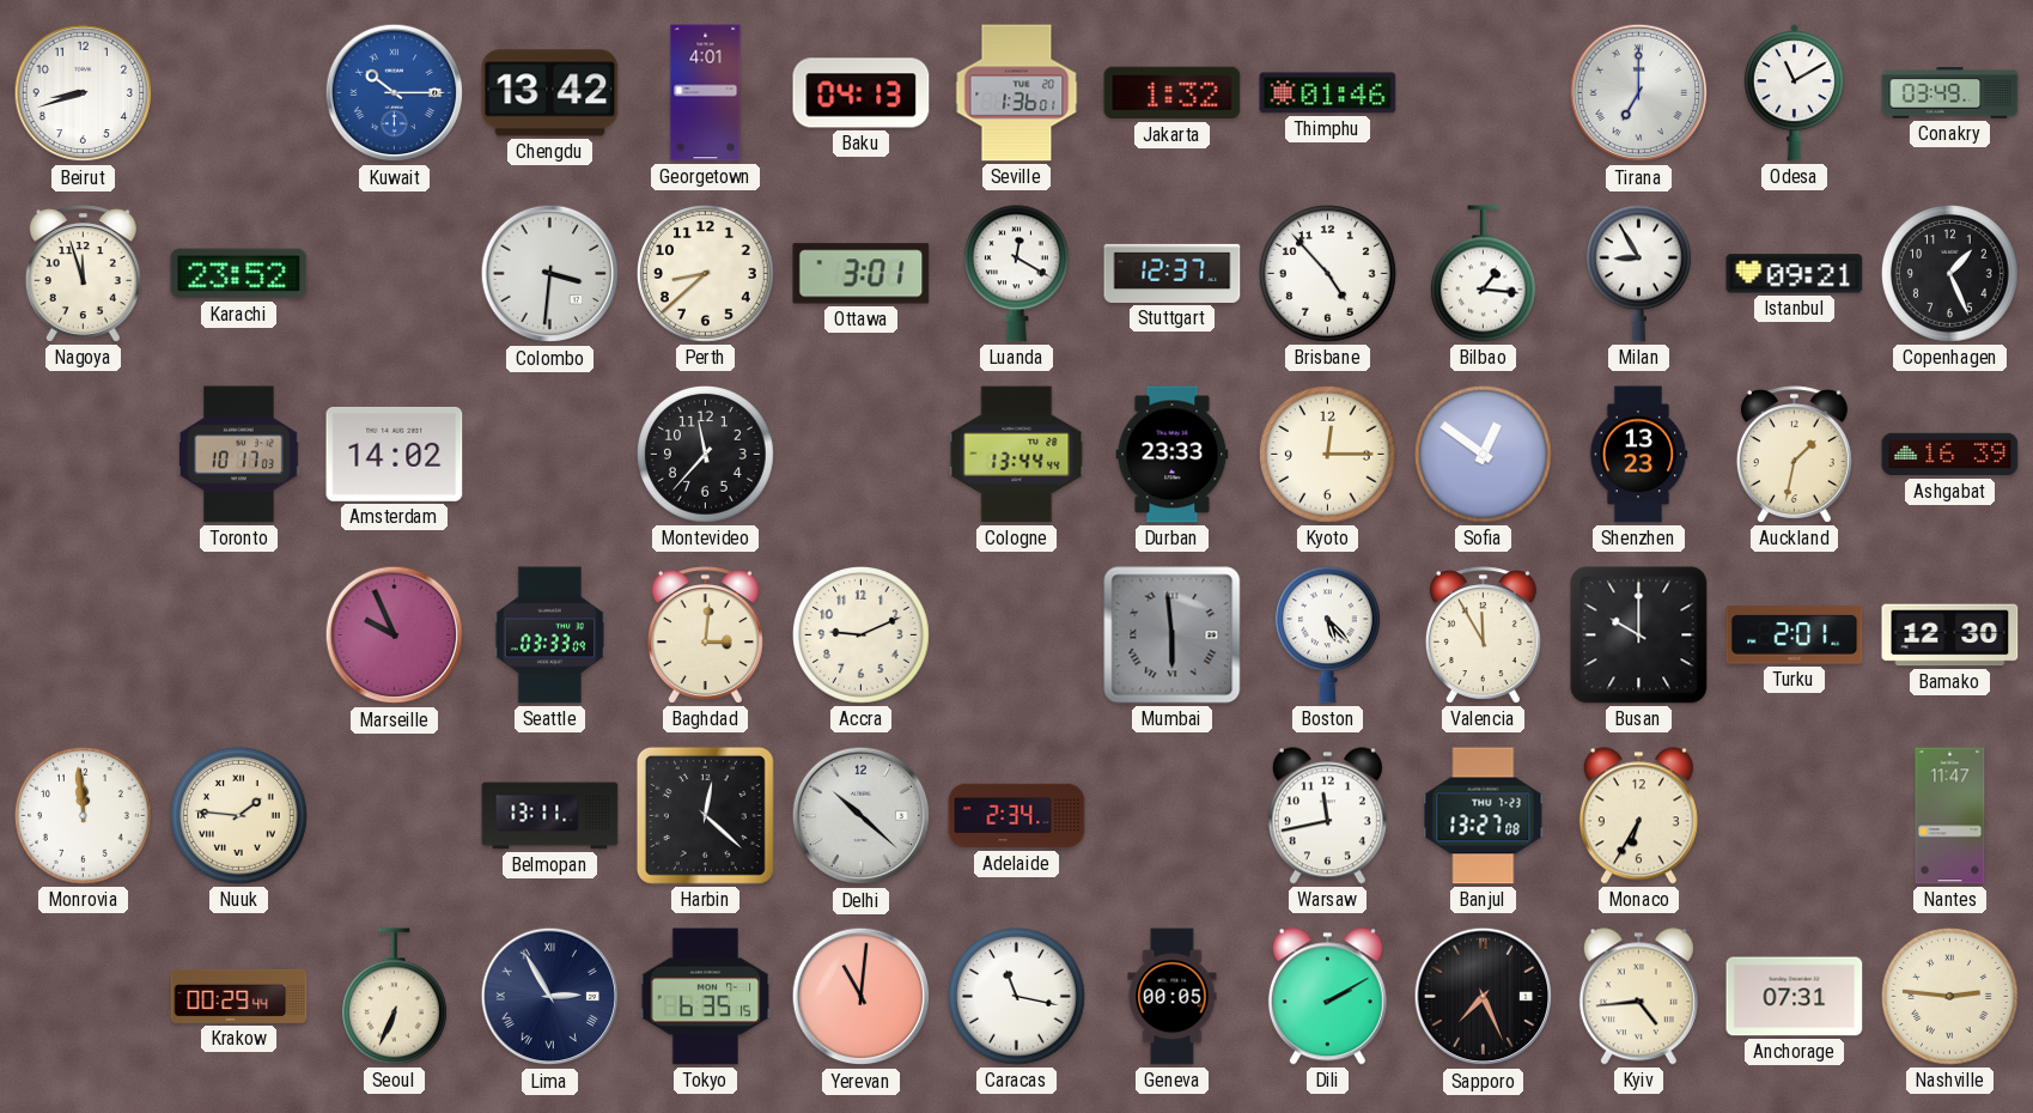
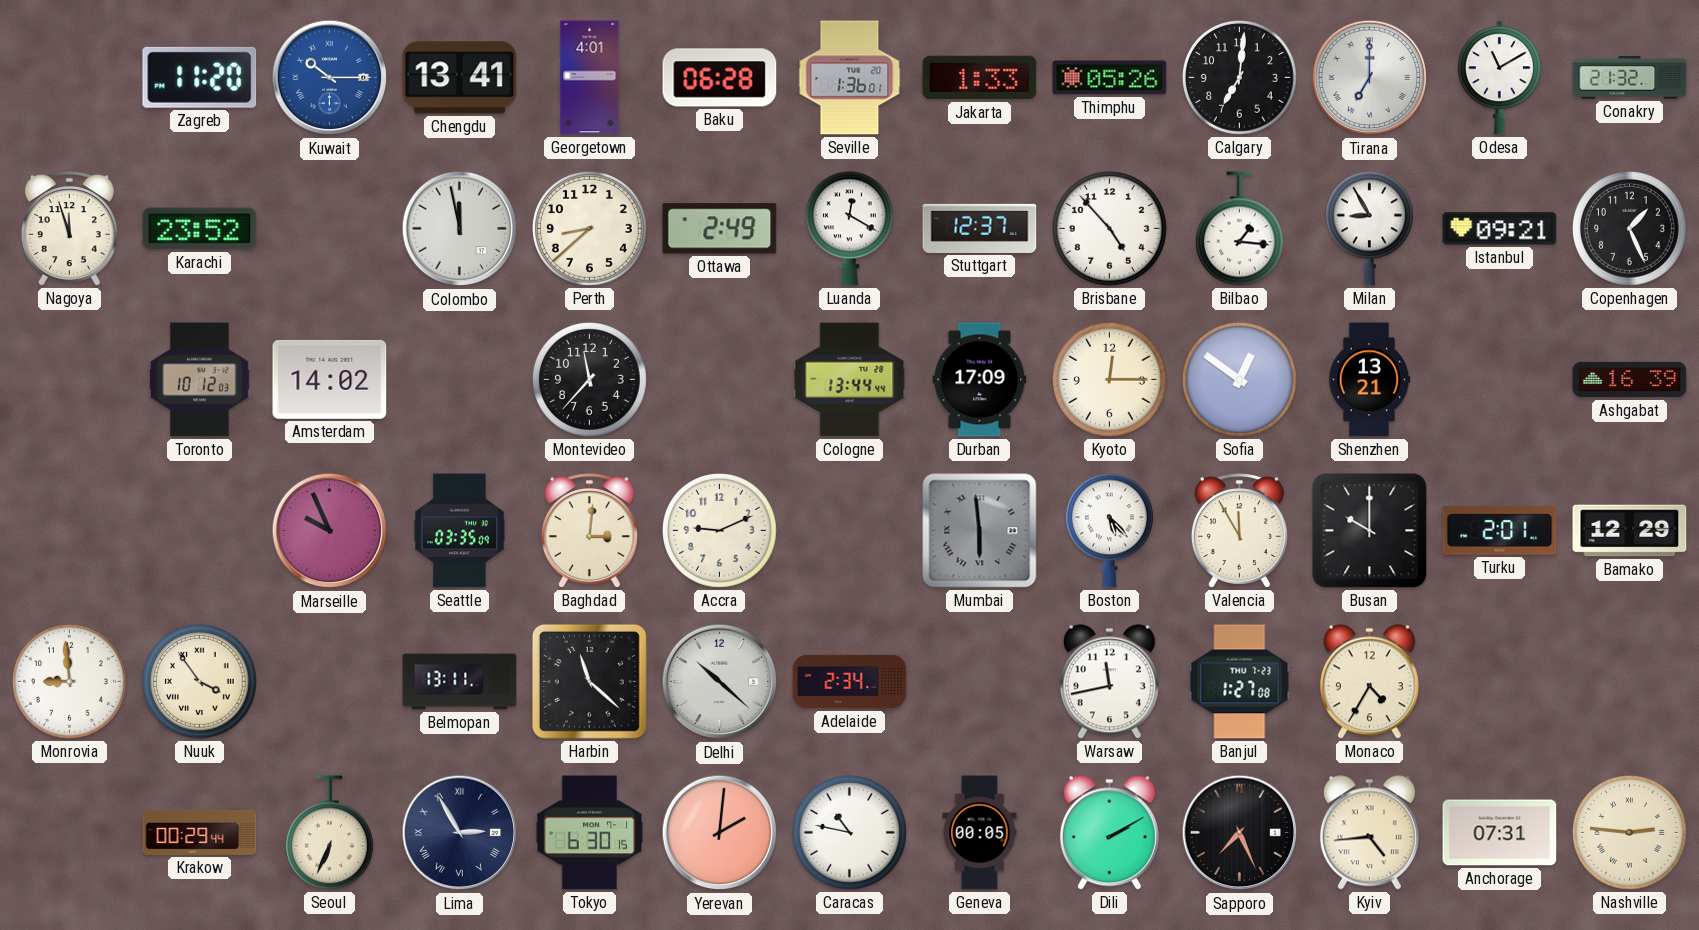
Beirut: 8:42 -> none
Zagreb: none -> 11:20
Chengdu: 13:42 -> 13:41
Baku: 04:13 -> 06:28
Jakarta: 1:32 -> 1:33
Thimphu: 01:46 -> 05:26
Calgary: none -> 7:01
Conakry: 03:49 -> 21:32
Colombo: 3:31 -> 11:58
Ottawa: 3:01 -> 2:49
Toronto: 10:17 -> 10:12
Durban: 23:33 -> 17:09
Shenzhen: 13:23 -> 13:21
Auckland: 1:32 -> none
Seattle: 03:33 -> 03:35
Bamako: 12:30 -> 12:29
Monrovia: 11:59 -> 8:59
Nuuk: 1:46 -> 3:54
Harbin: 12:22 -> 11:22
Banjul: 13:27 -> 1:27
Monaco: 6:35 -> 4:35
Nantes: 11:47 -> none
Tokyo: 6:35 -> 6:30
Yerevan: 11:01 -> 2:01
Caracas: 11:17 -> 10:47
